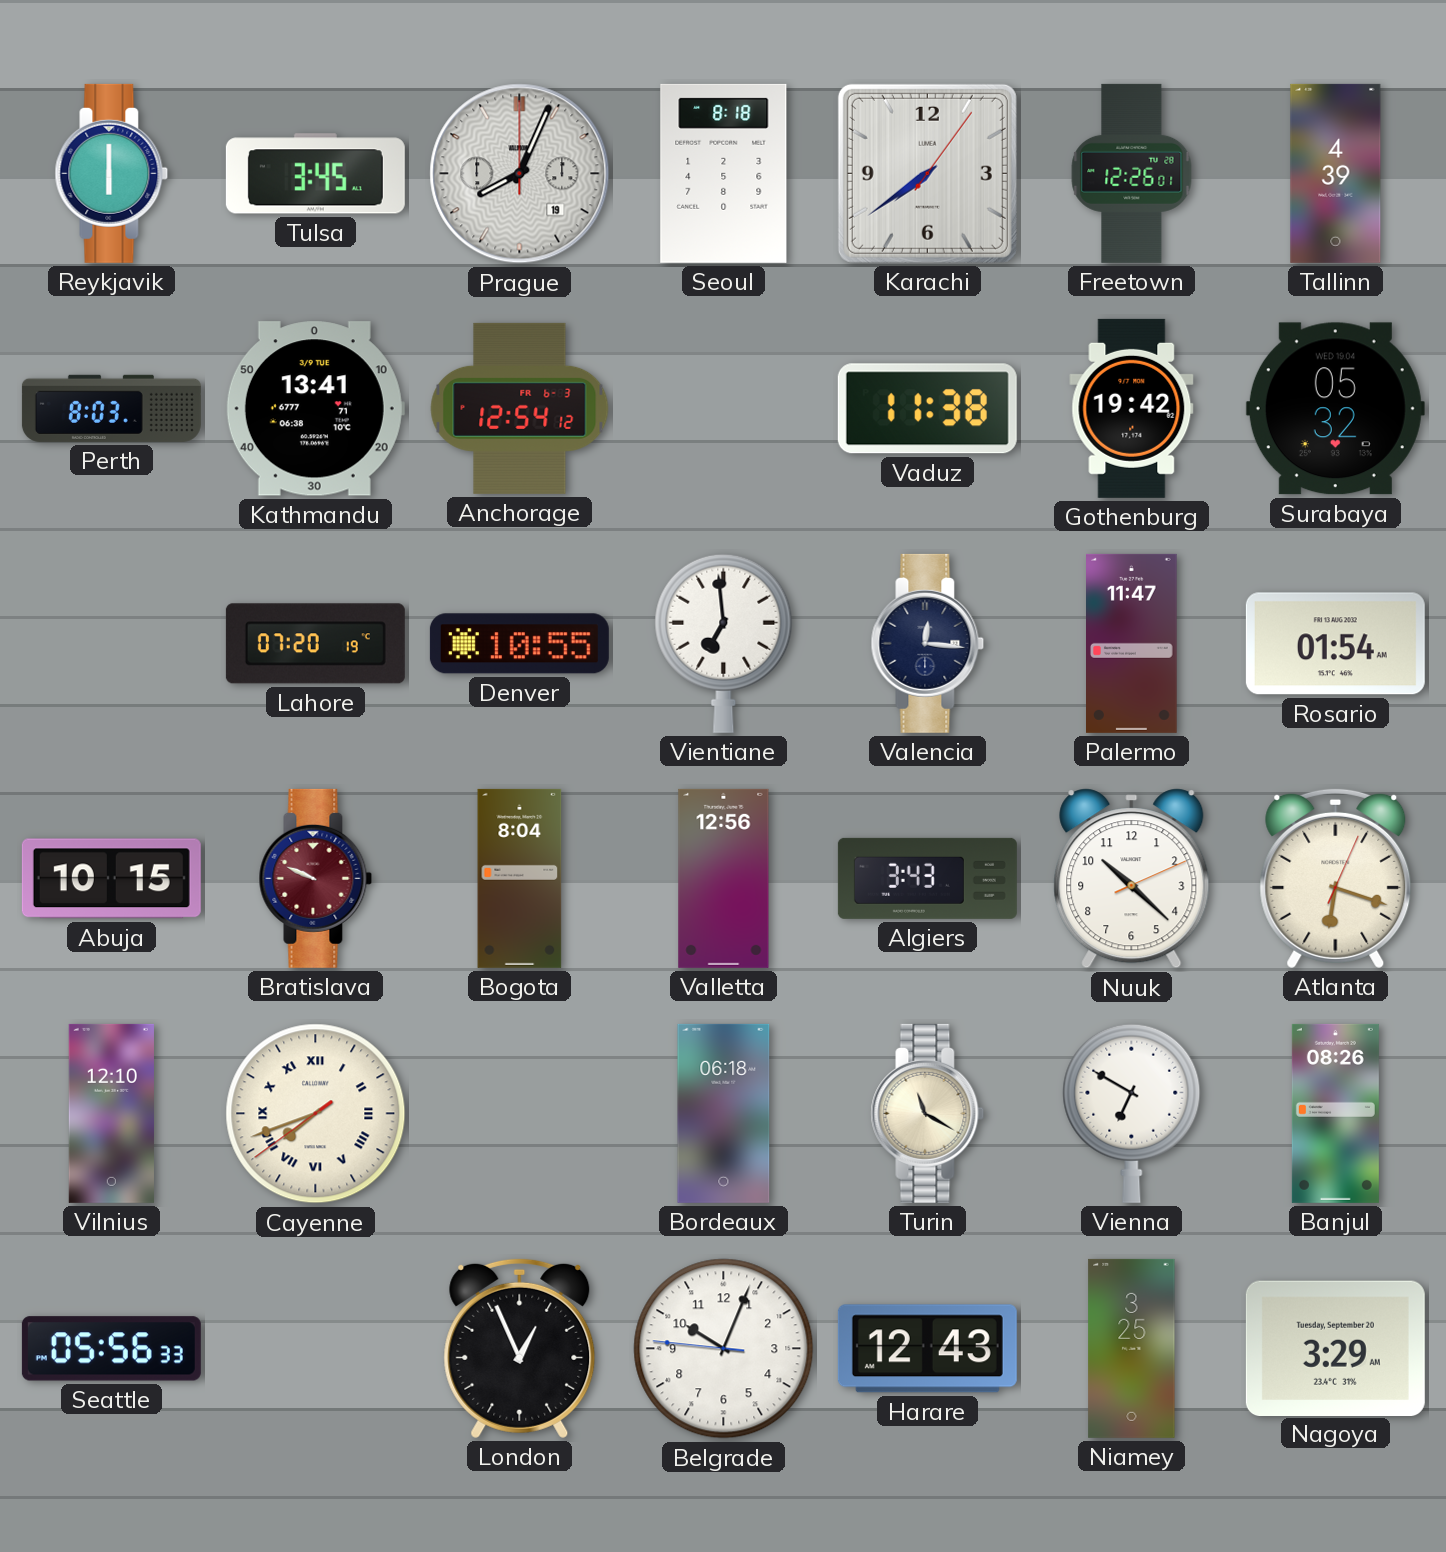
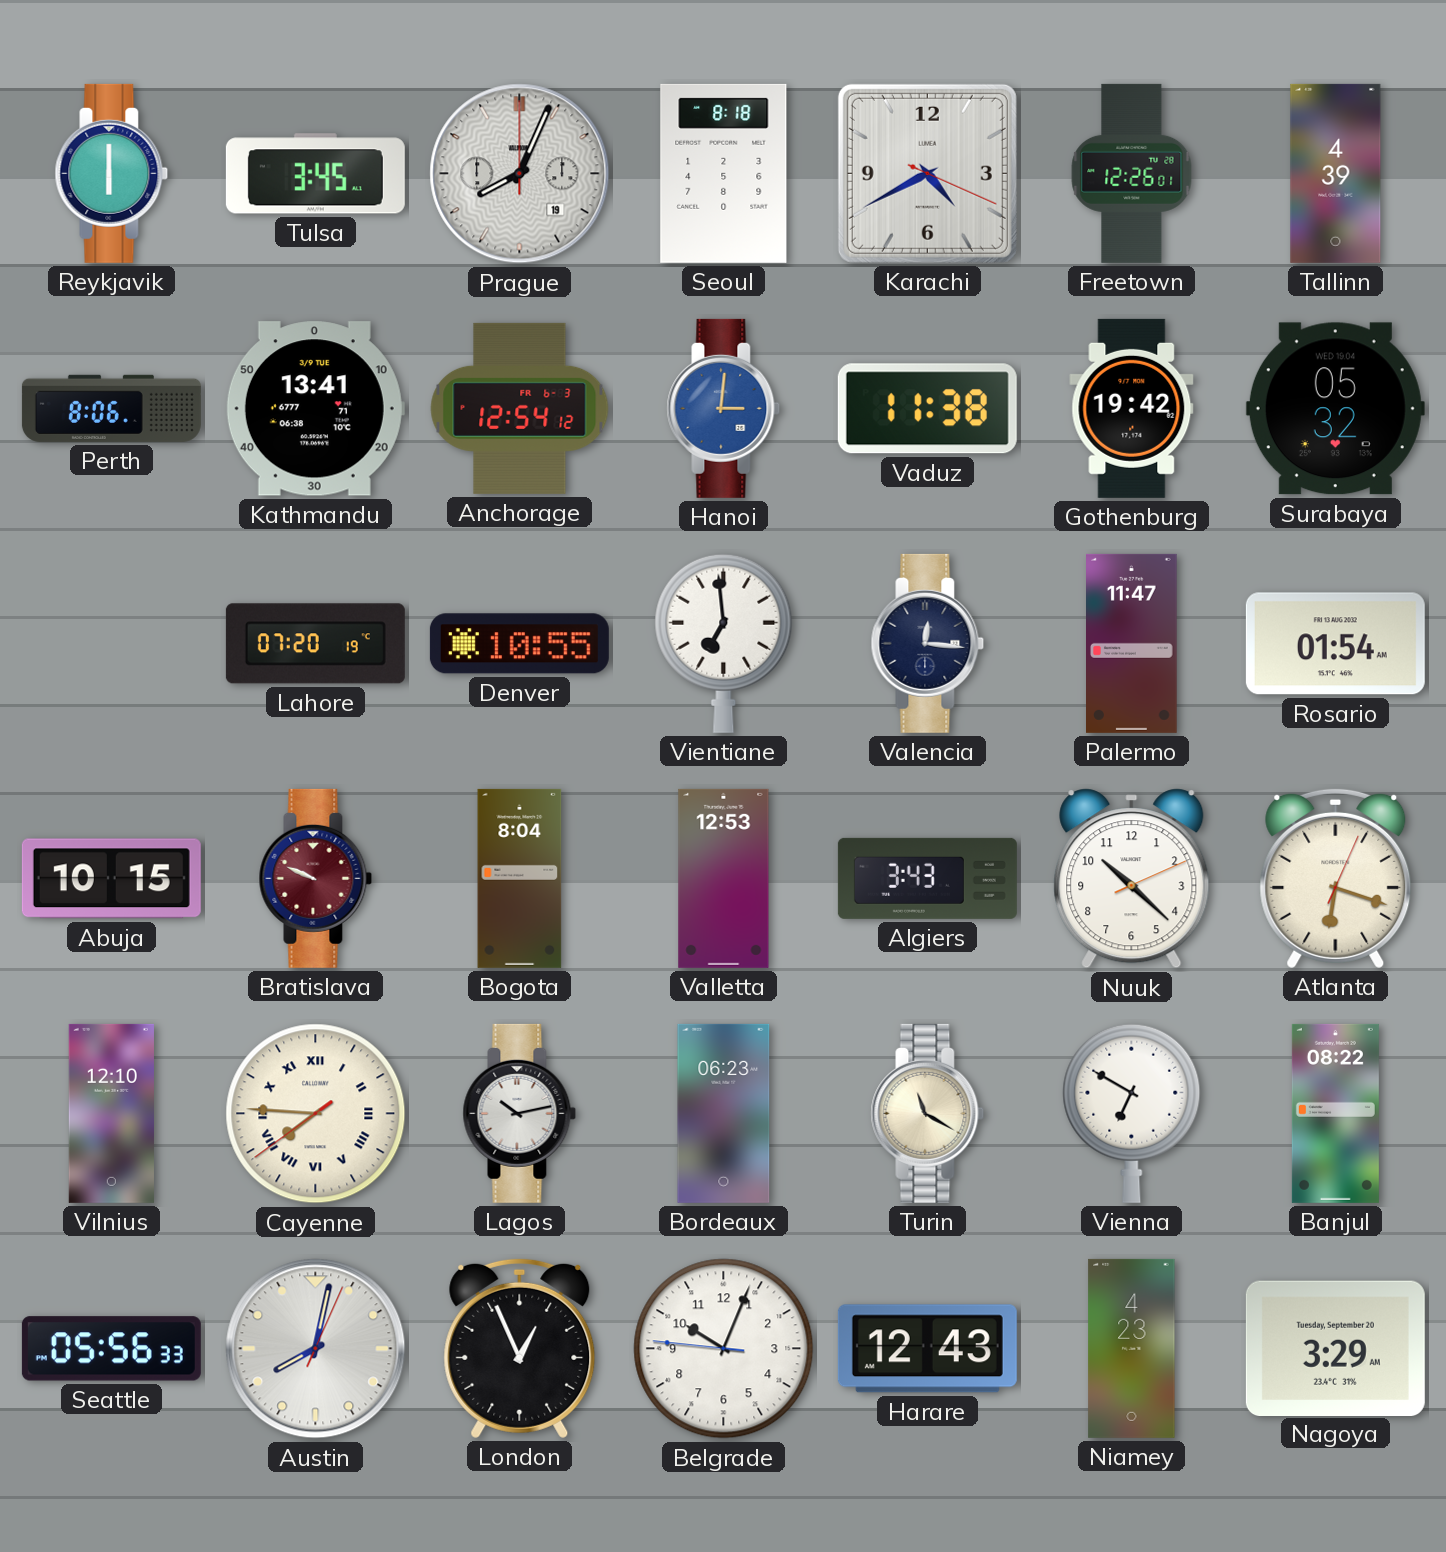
Karachi: 7:39 -> 4:40
Perth: 8:03 -> 8:06
Hanoi: none -> 3:01
Valletta: 12:56 -> 12:53
Cayenne: 7:41 -> 7:45
Lagos: none -> 10:13
Bordeaux: 06:18 -> 06:23
Banjul: 08:26 -> 08:22
Austin: none -> 8:02
Niamey: 3:25 -> 4:23
